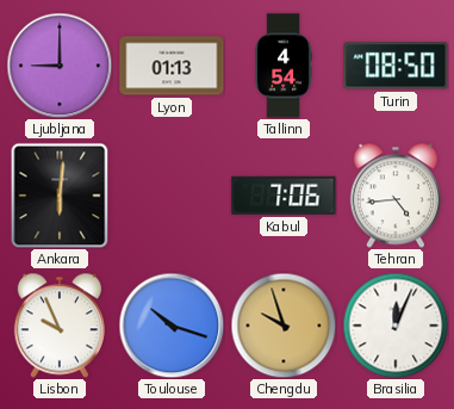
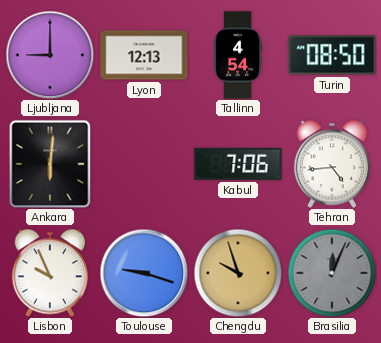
Lyon: 01:13 -> 12:13
Toulouse: 10:18 -> 9:18
Brasilia dial: white -> grey
